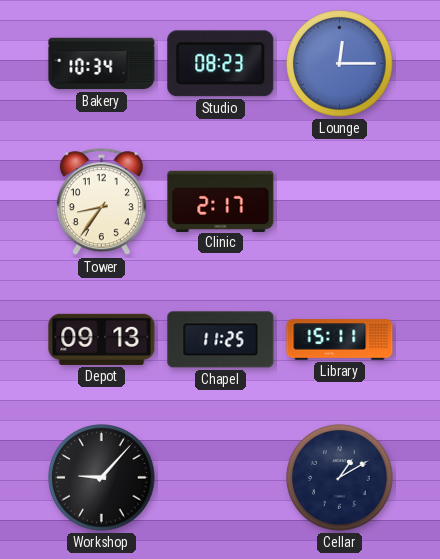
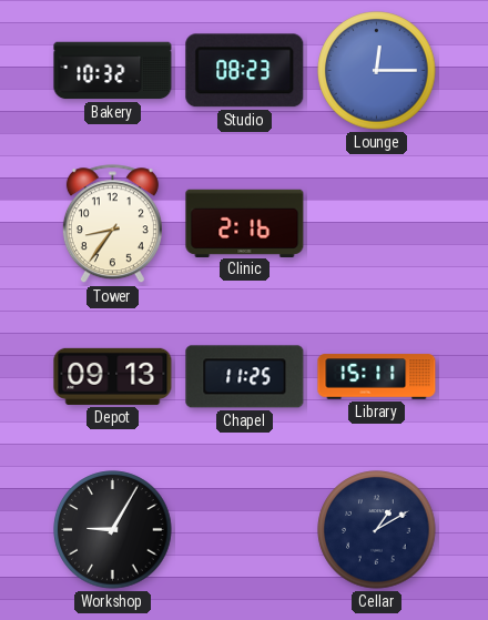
Bakery: 10:34 -> 10:32
Clinic: 2:17 -> 2:16
Workshop: 9:07 -> 9:05
